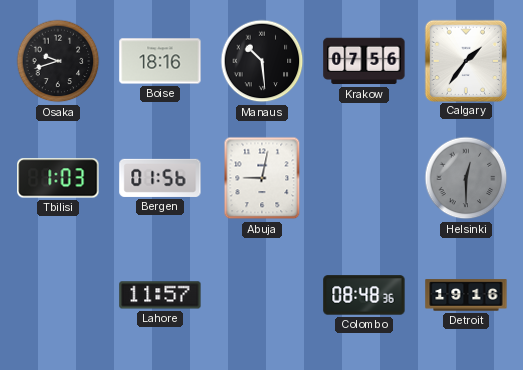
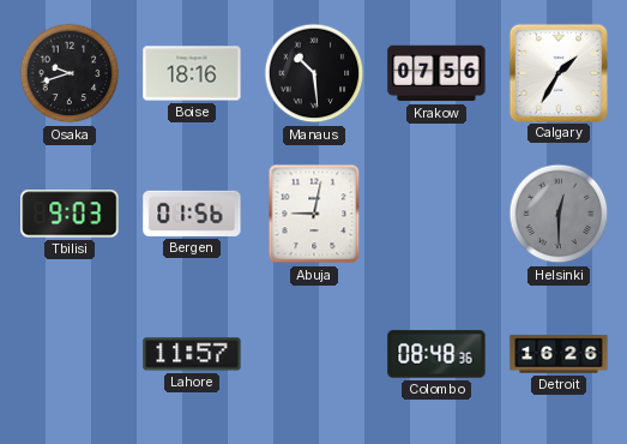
Calgary: 1:36 -> 1:35
Tbilisi: 1:03 -> 9:03
Detroit: 19:16 -> 16:26
